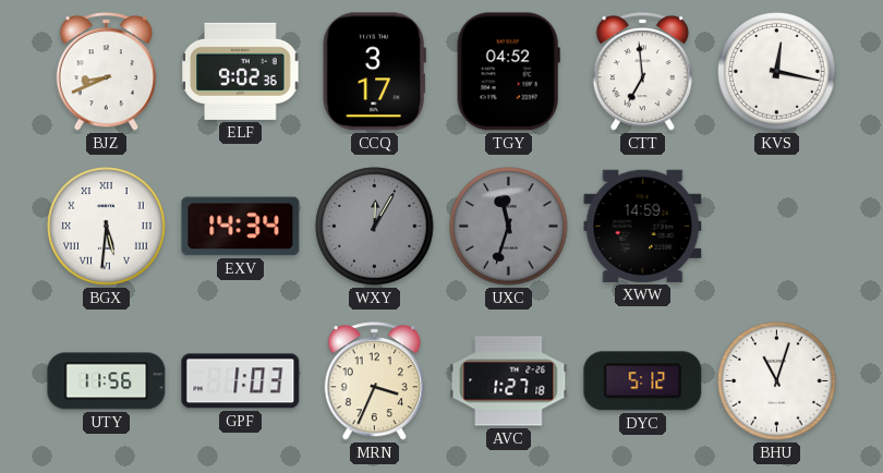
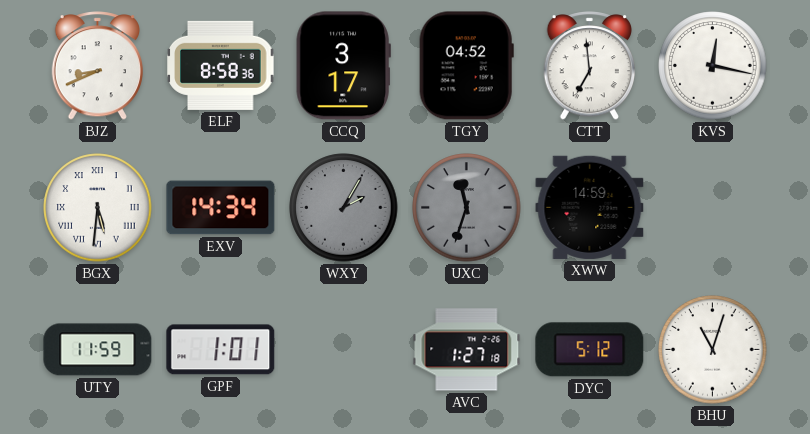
ELF: 9:02 -> 8:58
WXY: 12:05 -> 2:05
UTY: 11:56 -> 11:59
GPF: 1:03 -> 1:01
MRN: 3:34 -> none
